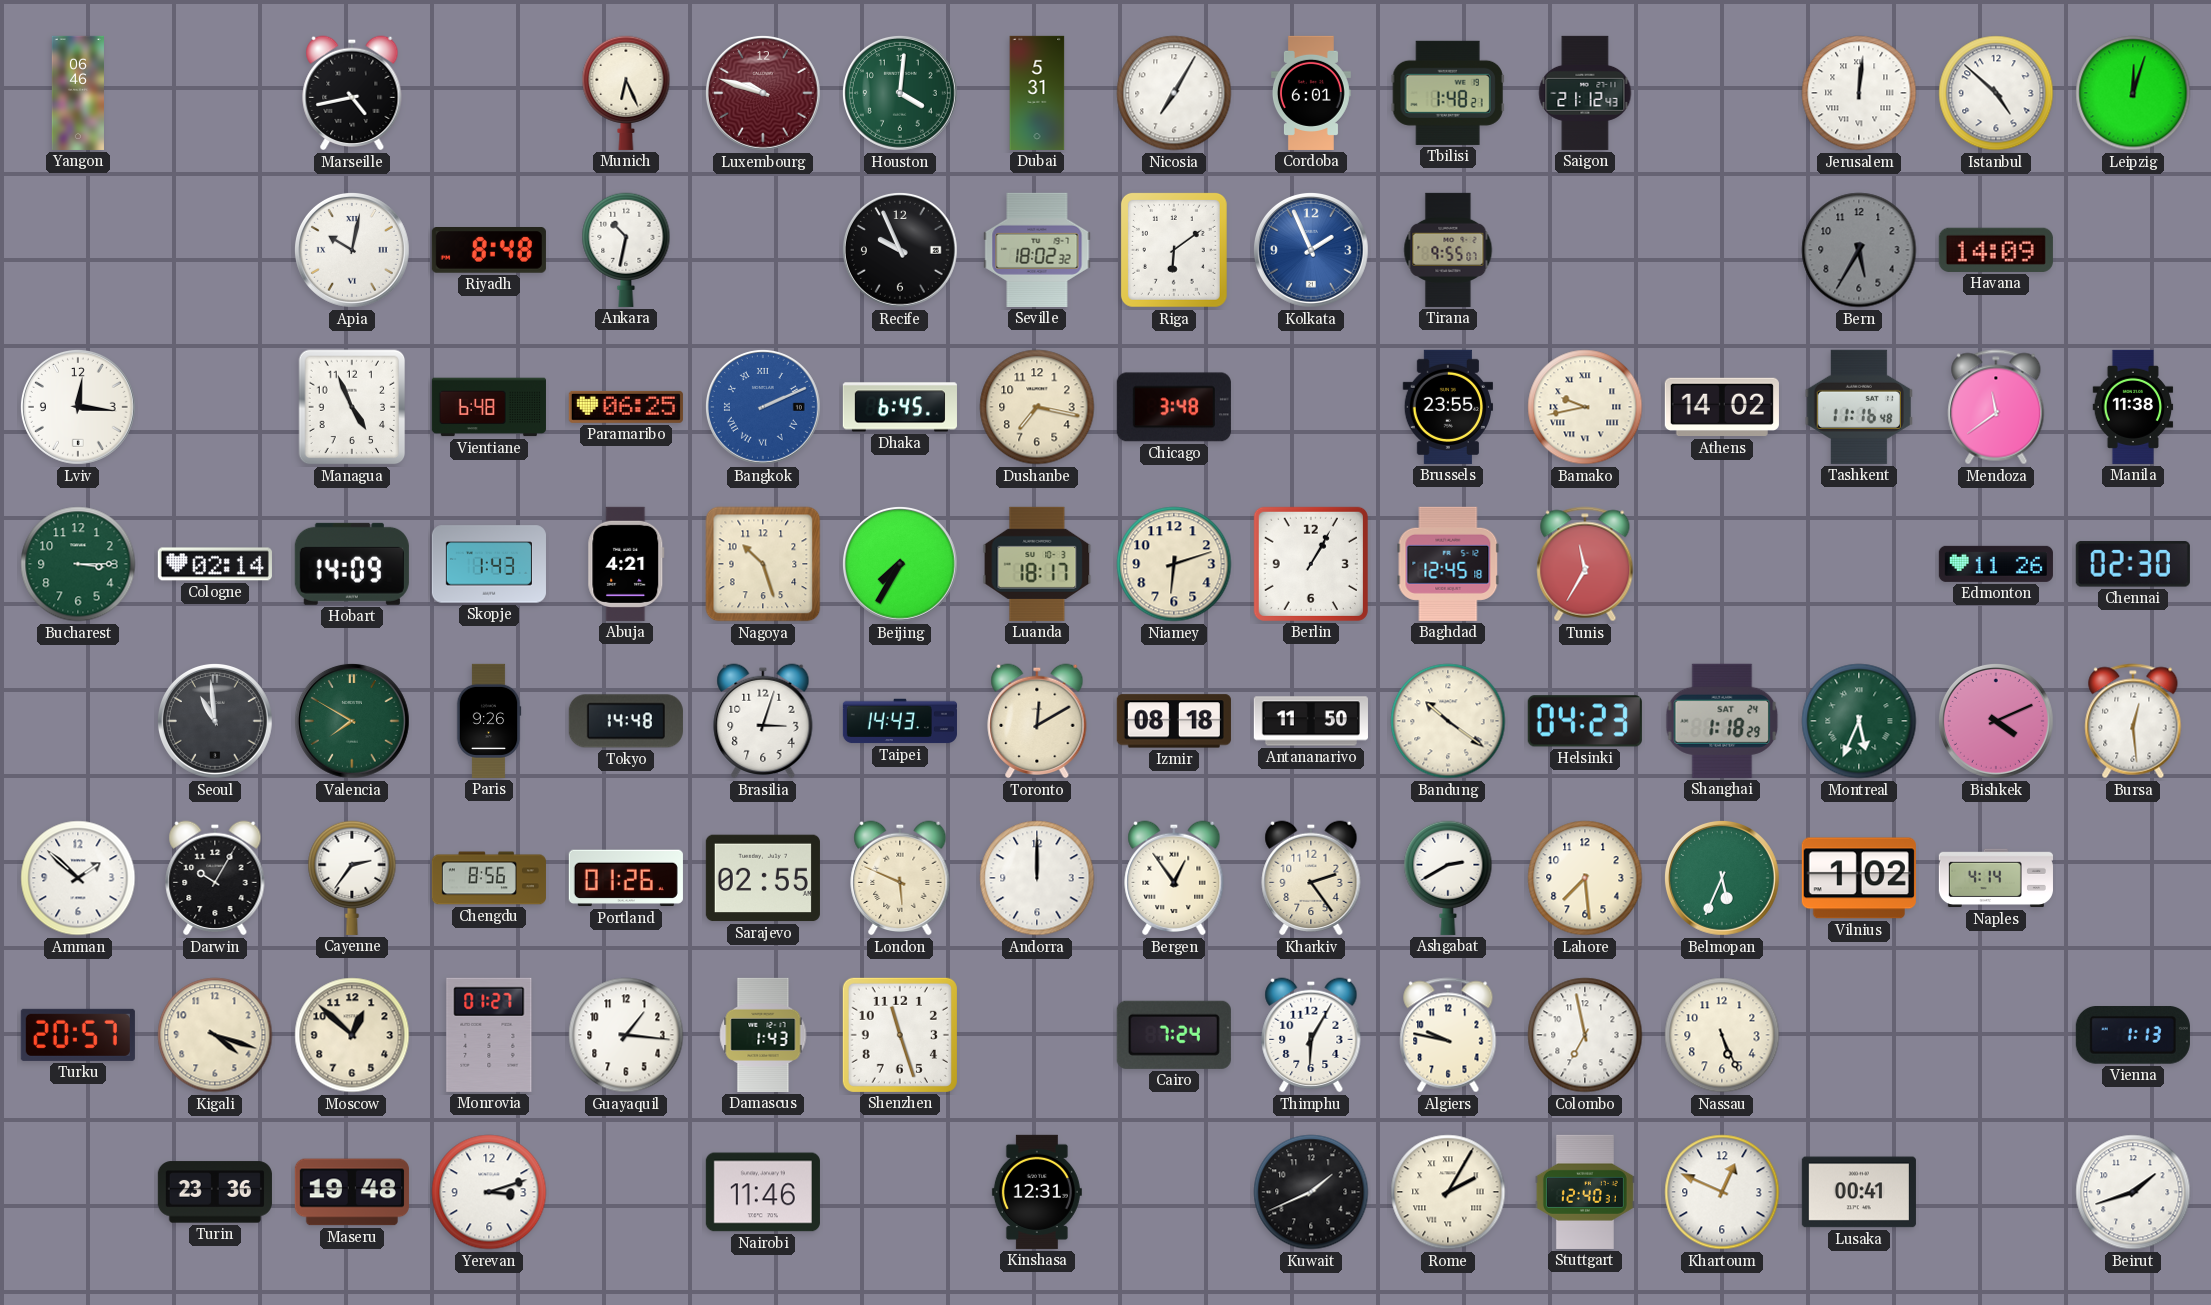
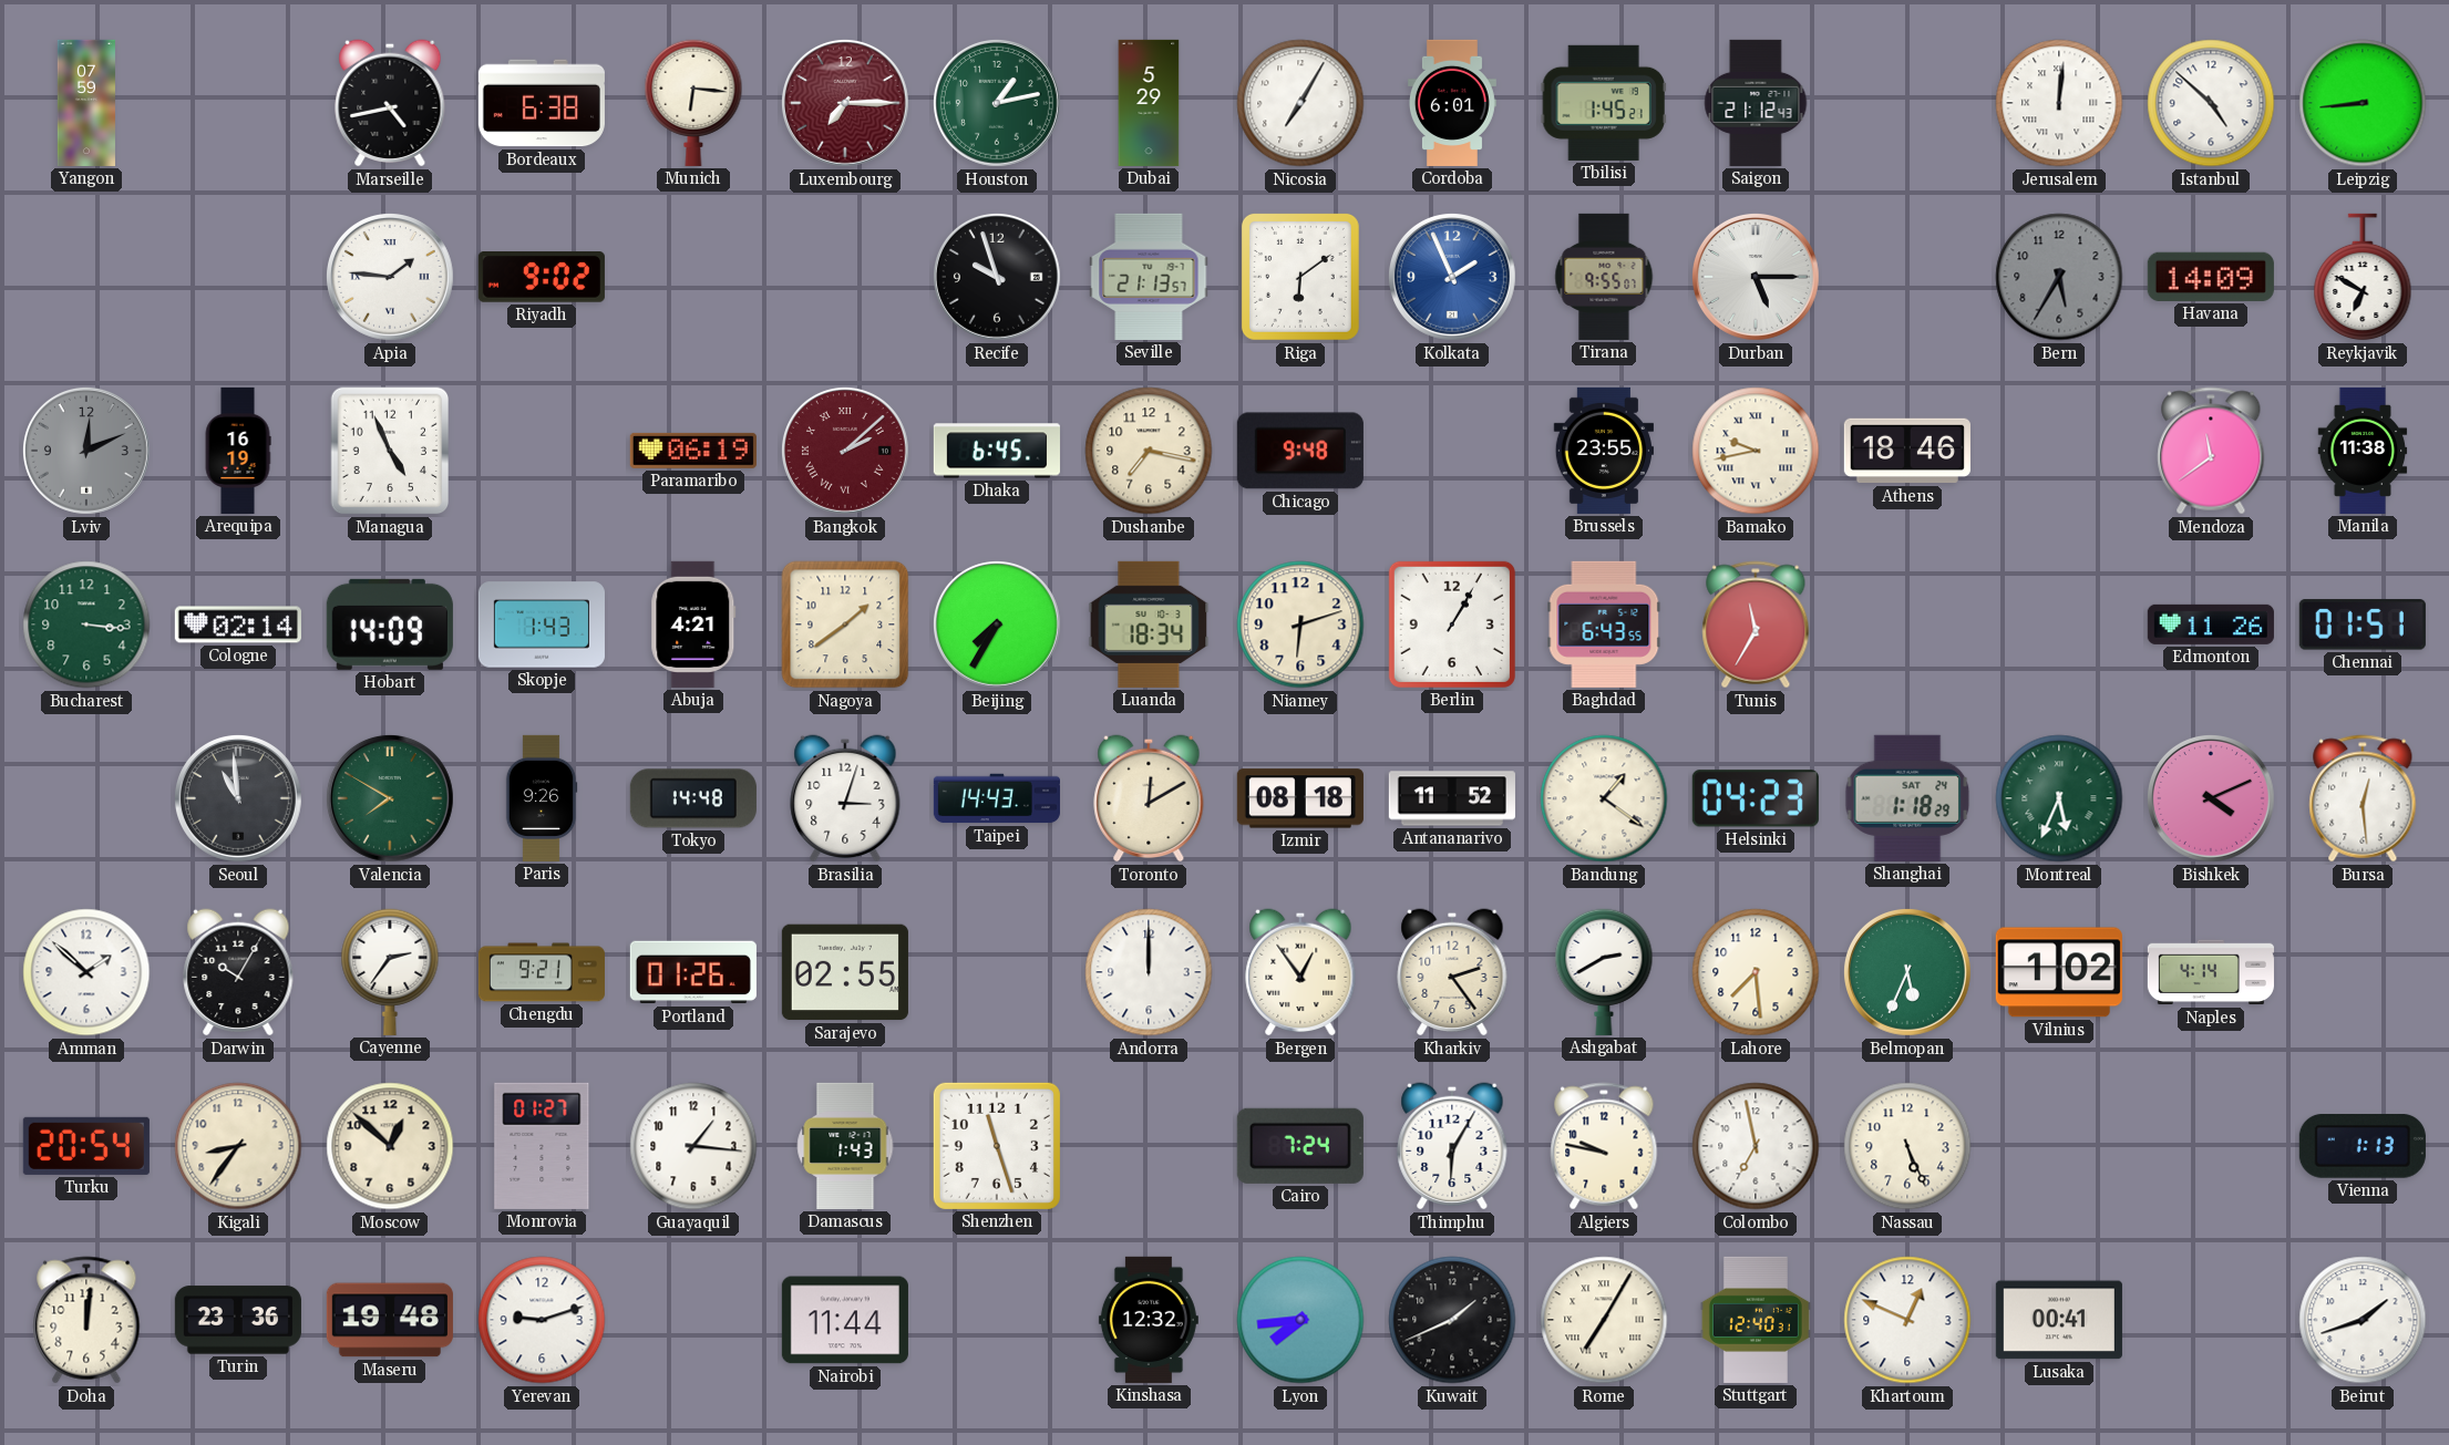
Yangon: 06:46 -> 07:59
Bordeaux: none -> 6:38
Munich: 6:26 -> 6:16
Luxembourg: 9:48 -> 7:15
Houston: 4:01 -> 1:13
Dubai: 5:31 -> 5:29
Tbilisi: 1:48 -> 1:45
Leipzig: 12:03 -> 8:44
Apia: 10:02 -> 1:46
Riyadh: 8:48 -> 9:02
Ankara: 10:32 -> none
Recife: 9:56 -> 9:57
Seville: 18:02 -> 21:13
Durban: none -> 5:15
Reykjavik: none -> 6:50
Lviv: 12:16 -> 12:11
Lviv dial: white -> grey
Arequipa: none -> 16:19
Vientiane: 6:48 -> none
Paramaribo: 06:25 -> 06:19
Bangkok: 2:11 -> 2:08
Bangkok dial: blue -> burgundy
Chicago: 3:48 -> 9:48
Athens: 14:02 -> 18:46
Tashkent: 11:16 -> none
Bucharest: 3:15 -> 3:16
Nagoya: 10:27 -> 1:39
Luanda: 18:17 -> 18:34
Baghdad: 12:45 -> 6:43
Chennai: 02:30 -> 01:51
Antananarivo: 11:50 -> 11:52
Bandung: 10:21 -> 1:21
Chengdu: 8:56 -> 9:21
London: 5:49 -> none
Turku: 20:57 -> 20:54
Kigali: 4:18 -> 8:36
Doha: none -> 12:01
Yerevan: 3:12 -> 9:12
Nairobi: 11:46 -> 11:44
Kinshasa: 12:31 -> 12:32
Lyon: none -> 7:44
Rome: 2:05 -> 7:05
